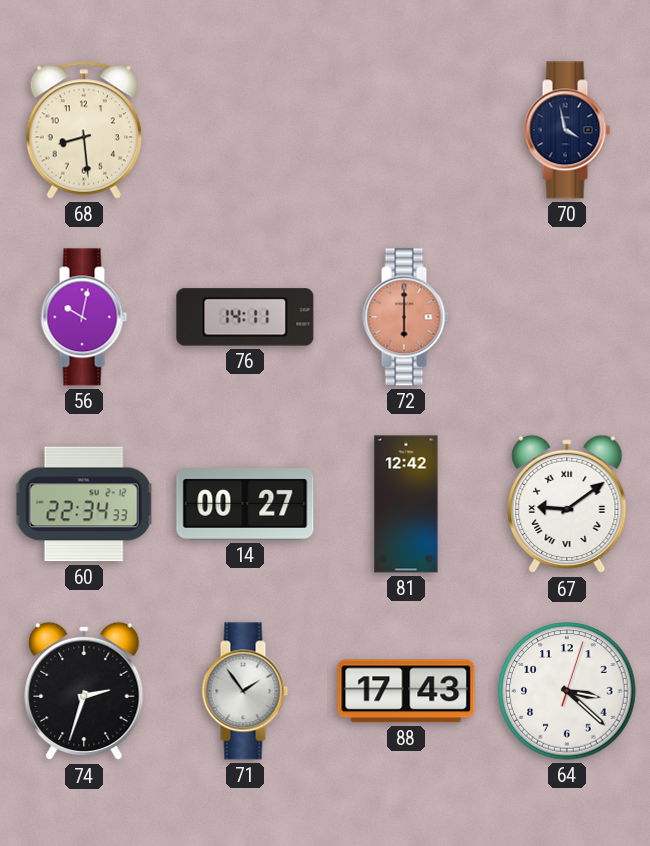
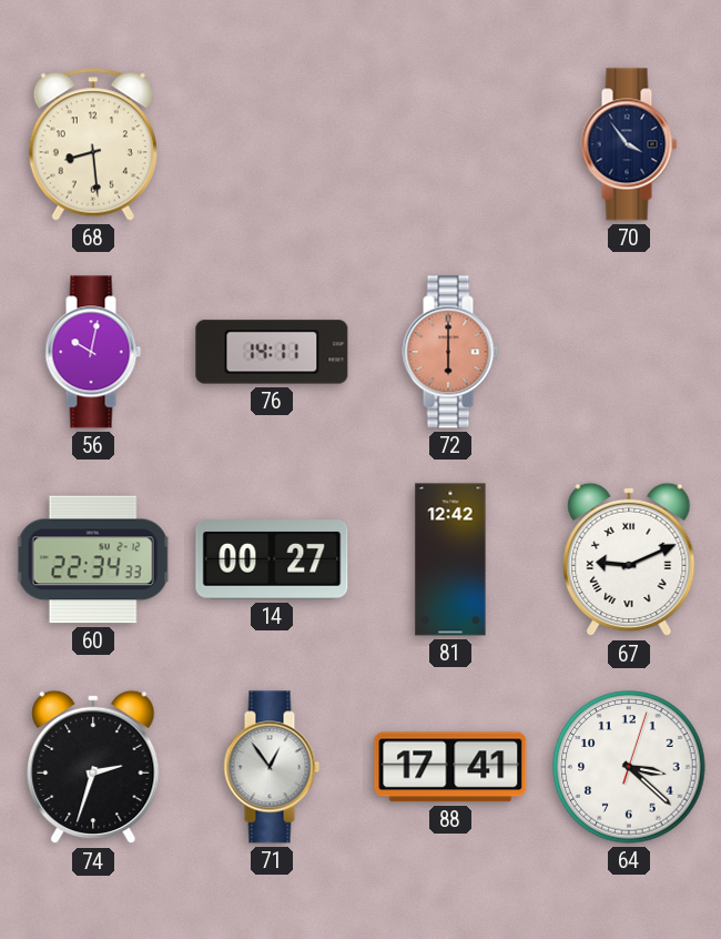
70: 3:58 -> 3:54
67: 9:09 -> 9:11
71: 1:54 -> 12:54
88: 17:43 -> 17:41
